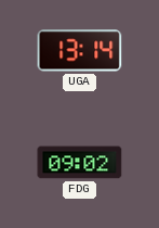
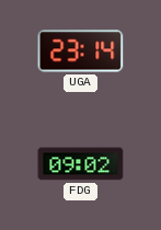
UGA: 13:14 -> 23:14
